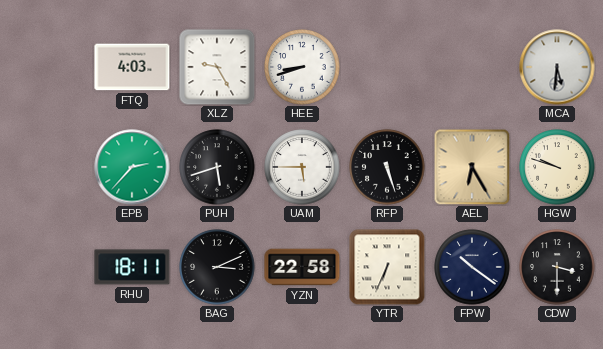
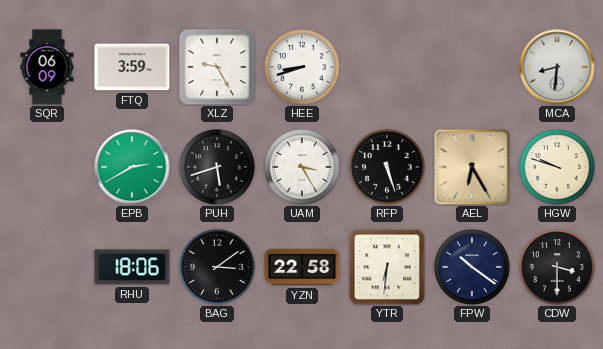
SQR: none -> 06:09
FTQ: 4:03 -> 3:59
MCA: 5:31 -> 8:31
EPB: 2:37 -> 2:40
UAM: 5:45 -> 3:25
RHU: 18:11 -> 18:06
BAG: 3:11 -> 3:09
YTR: 6:34 -> 6:31
